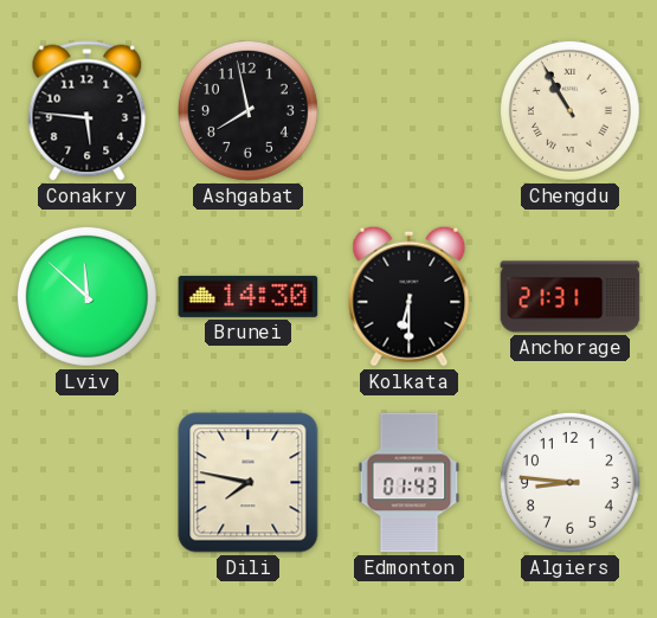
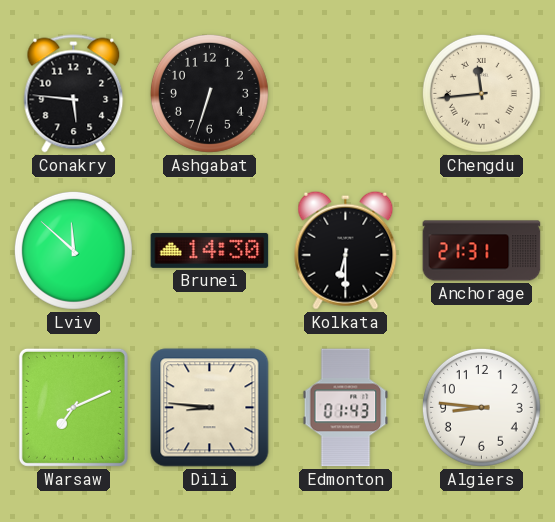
Ashgabat: 7:58 -> 6:33
Chengdu: 10:55 -> 11:44
Warsaw: none -> 7:11
Dili: 7:47 -> 8:46
